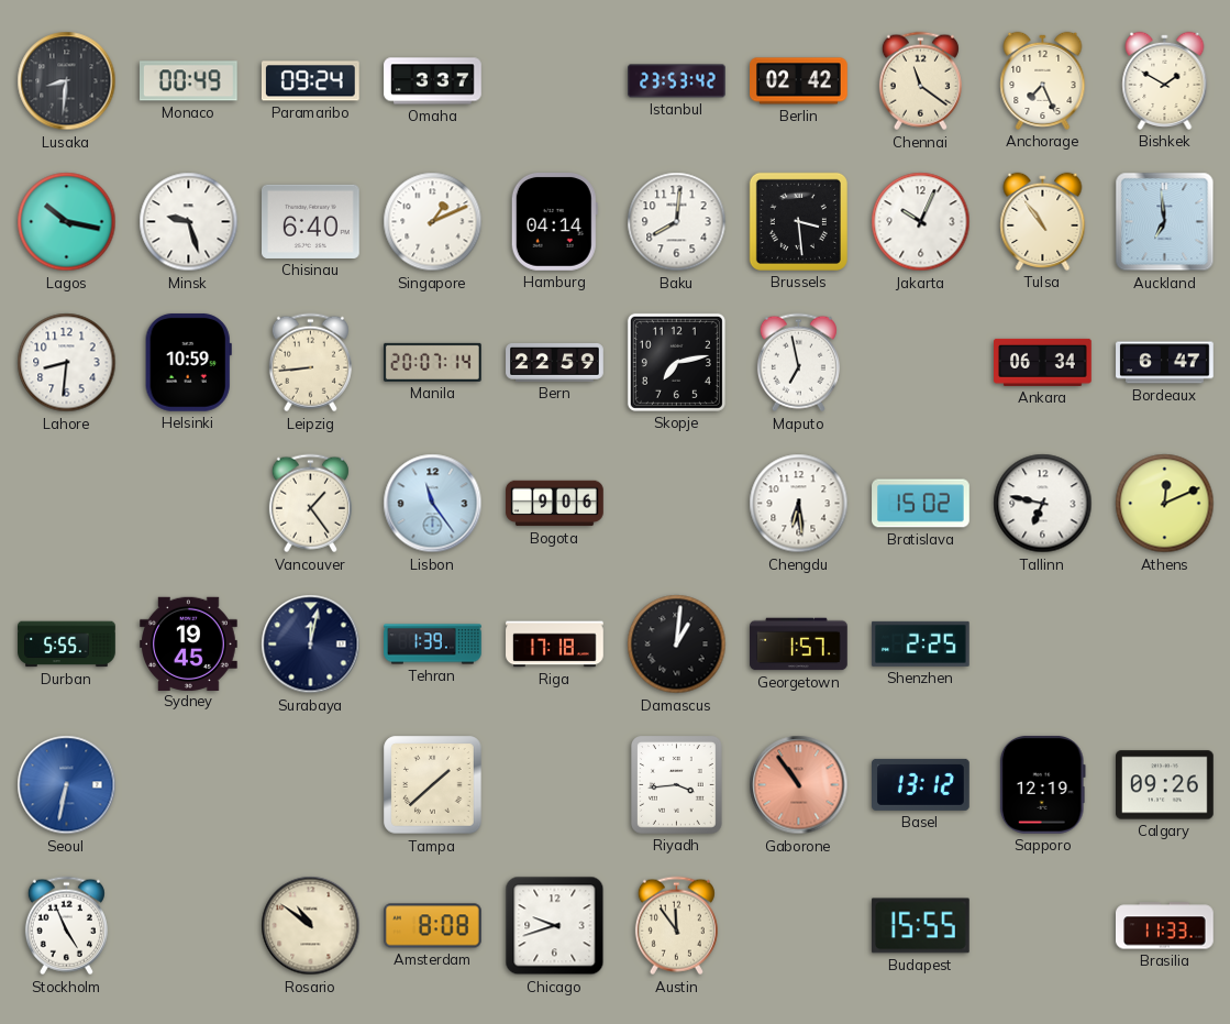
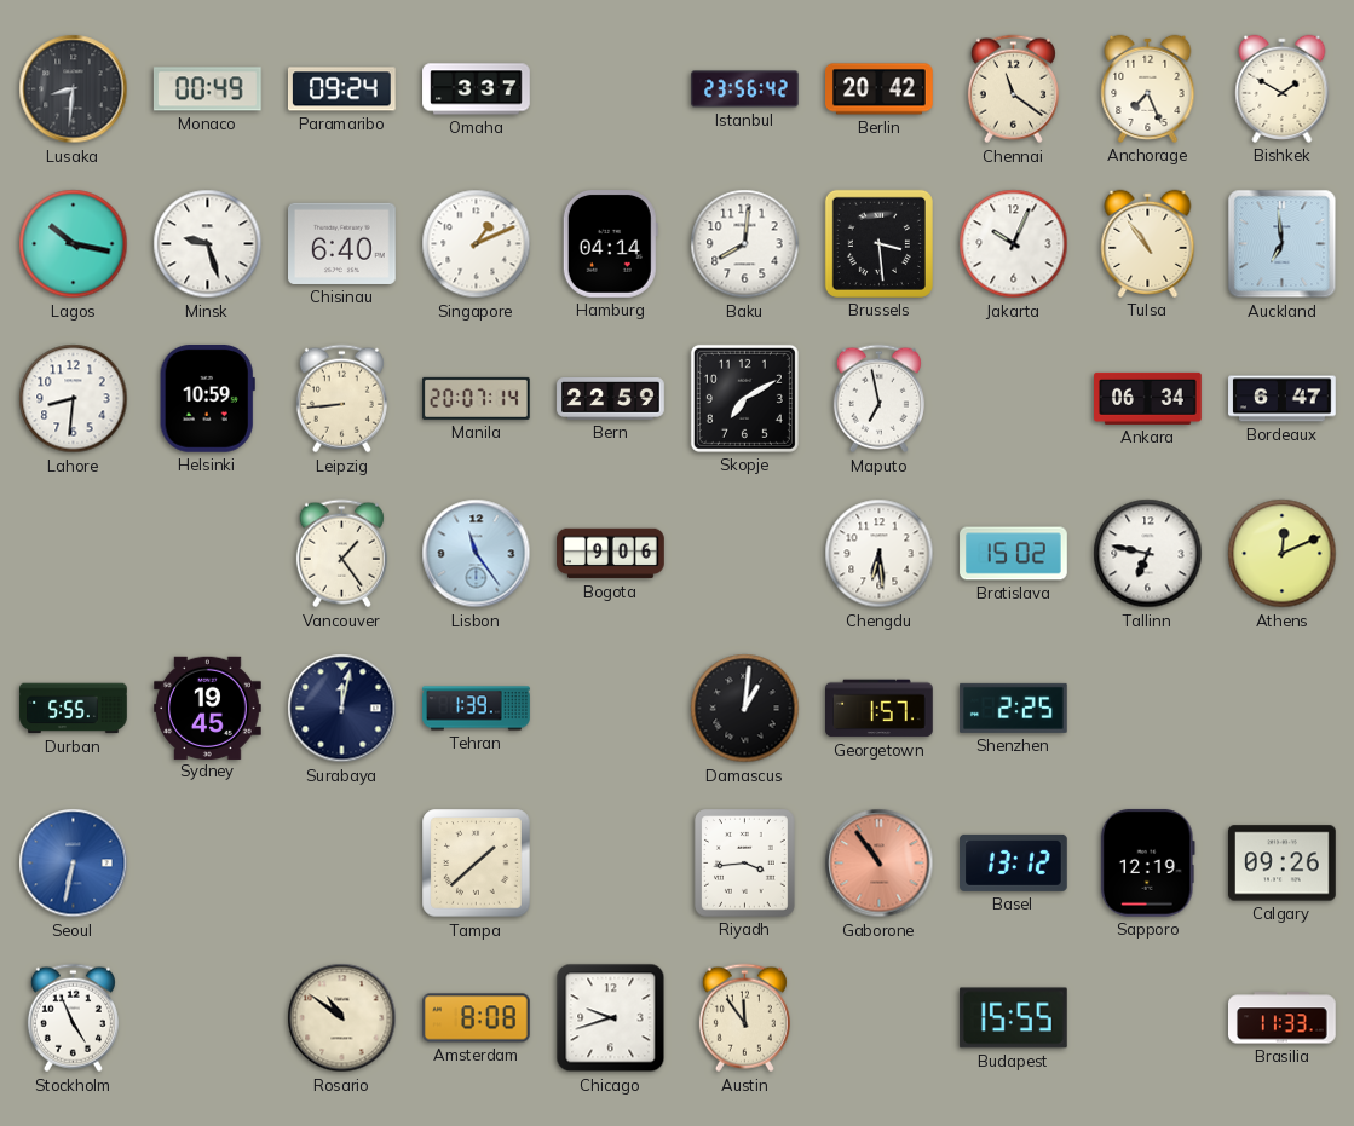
Istanbul: 23:53 -> 23:56
Berlin: 02:42 -> 20:42
Skopje: 7:13 -> 7:10
Riga: 17:18 -> none
